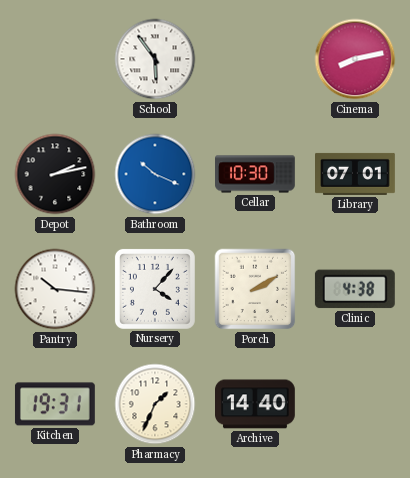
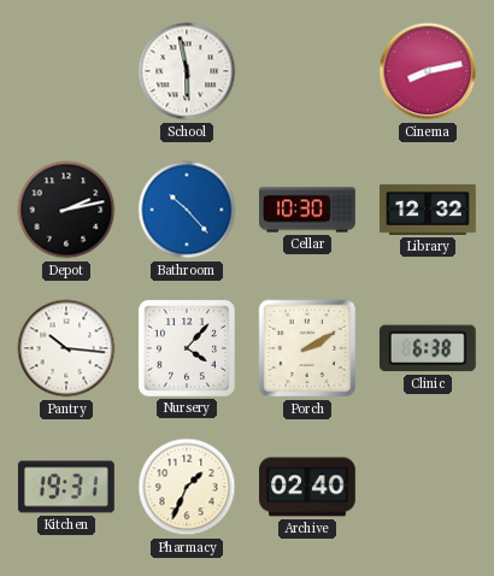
School: 5:54 -> 5:58
Bathroom: 10:19 -> 10:23
Library: 07:01 -> 12:32
Clinic: 4:38 -> 6:38
Archive: 14:40 -> 02:40
